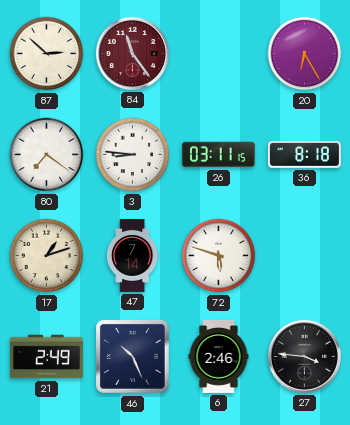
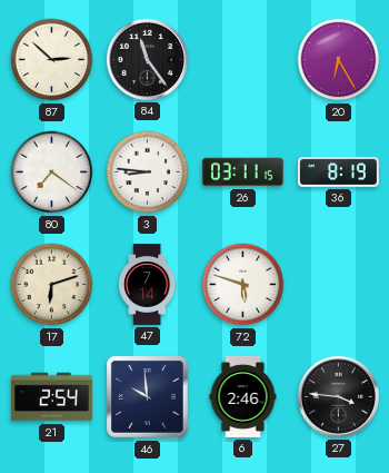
84 dial: burgundy -> black
36: 8:18 -> 8:19
17: 1:12 -> 6:12
21: 2:49 -> 2:54
46: 10:26 -> 9:59
